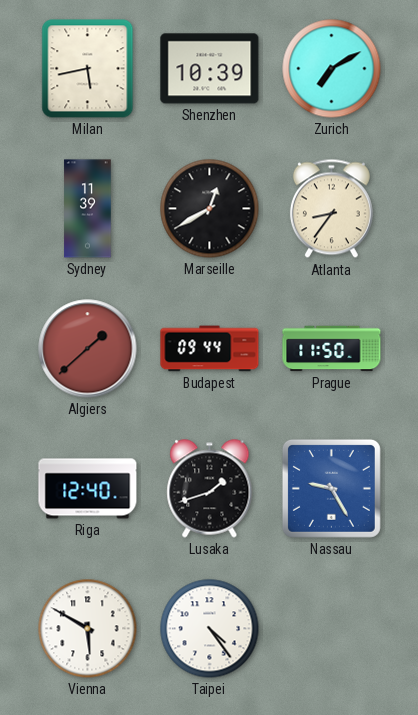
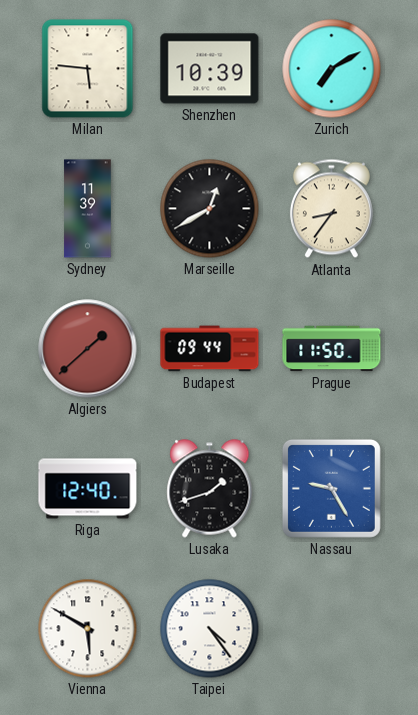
Milan: 5:43 -> 5:46
